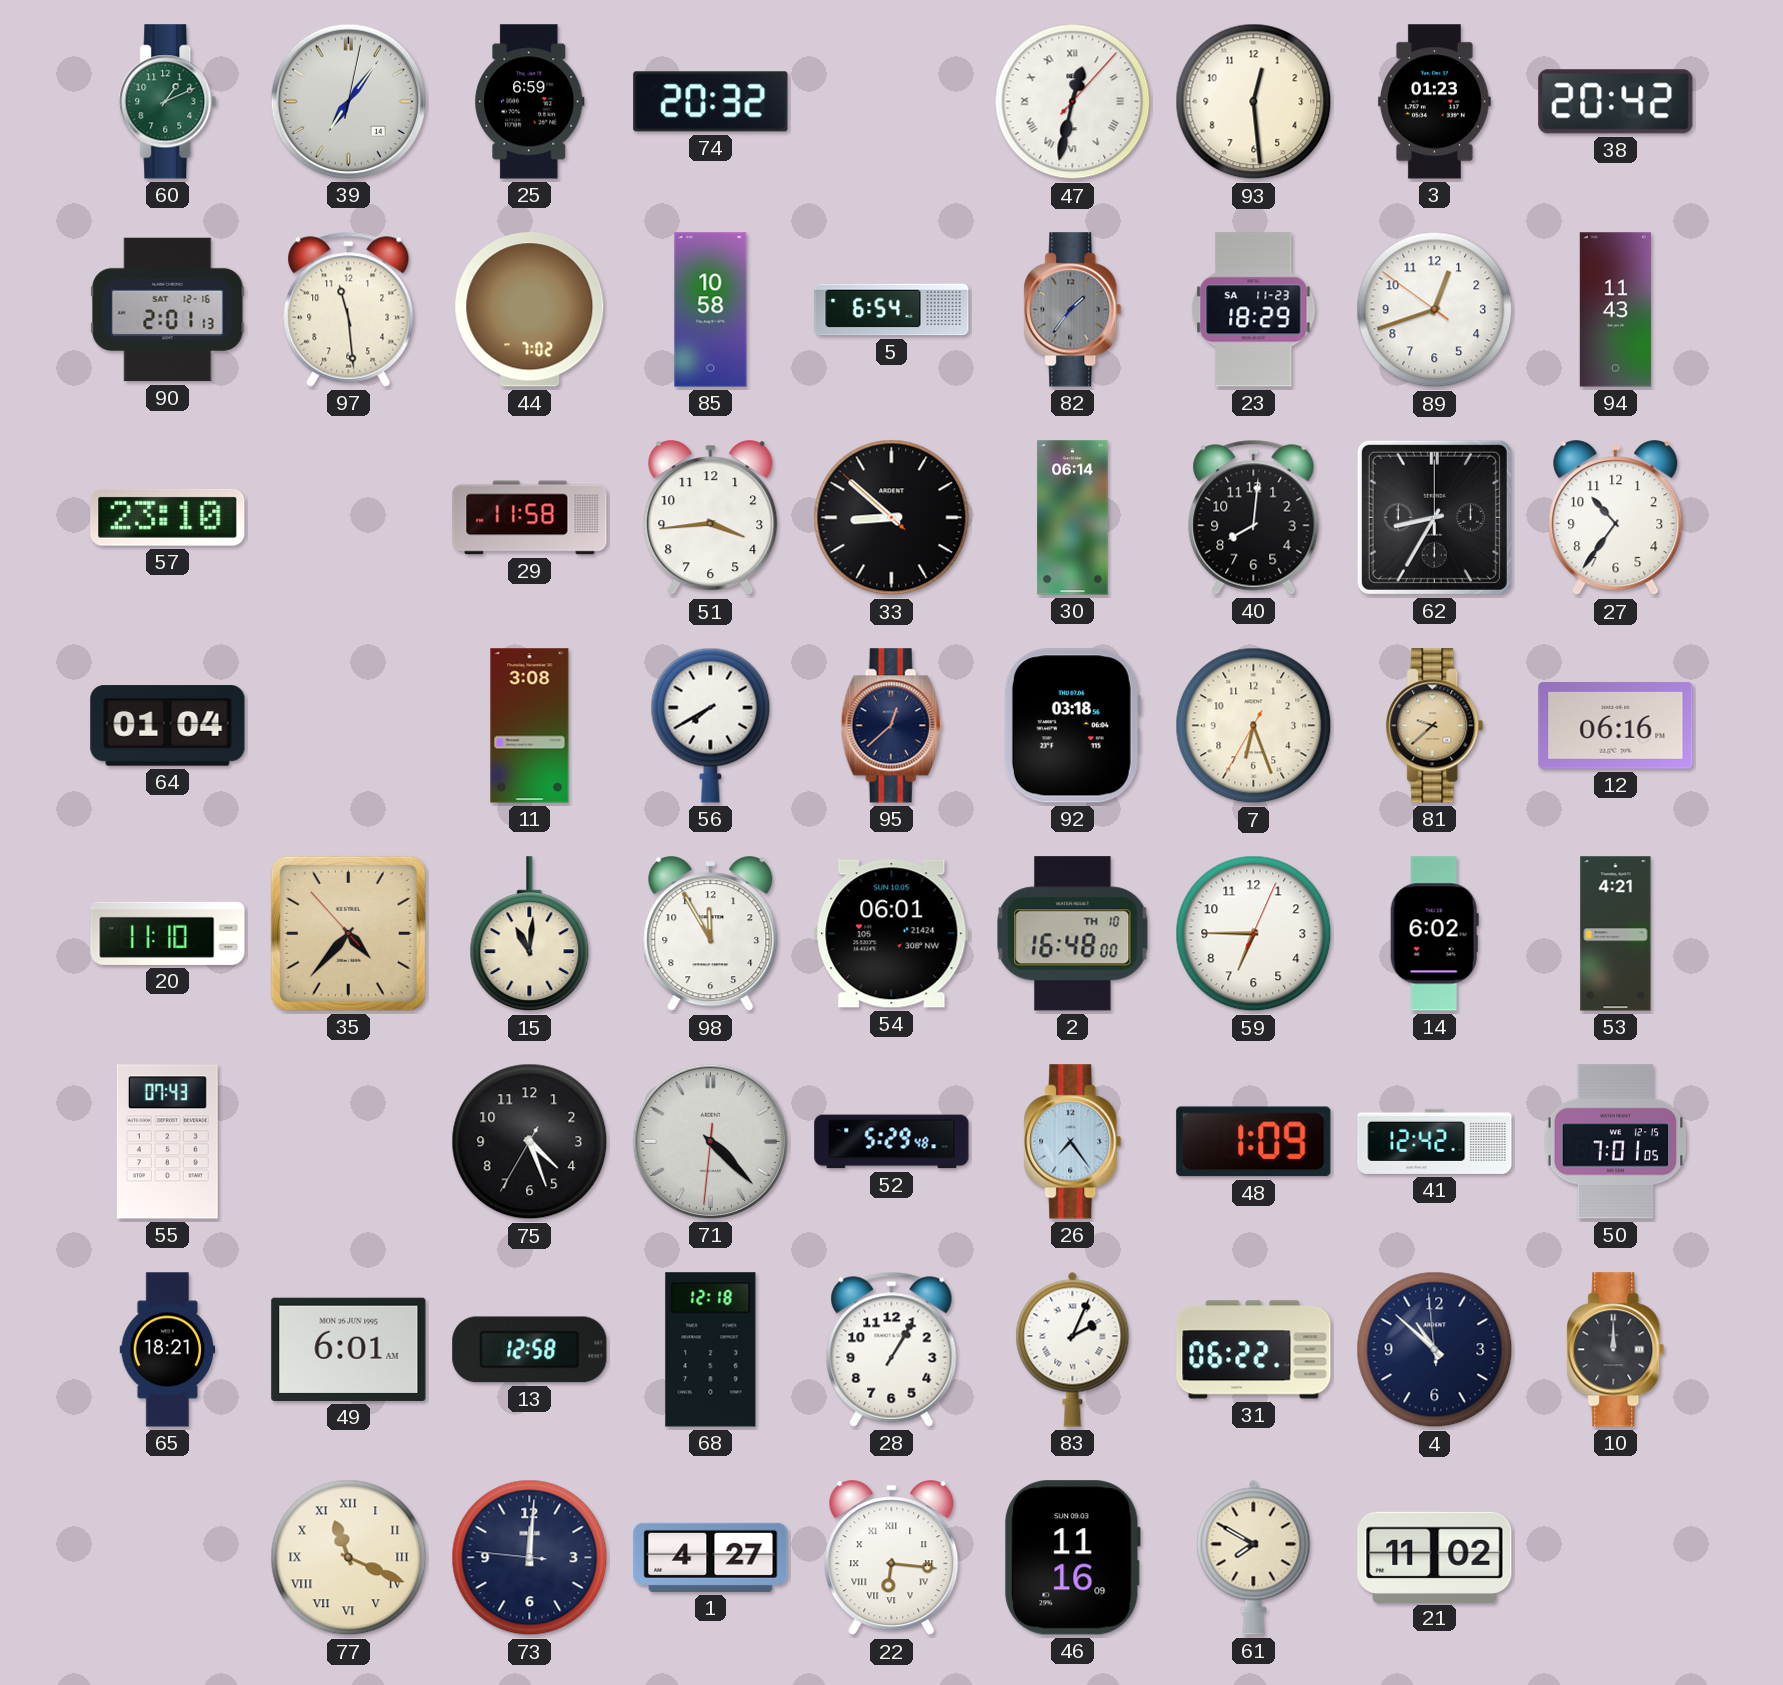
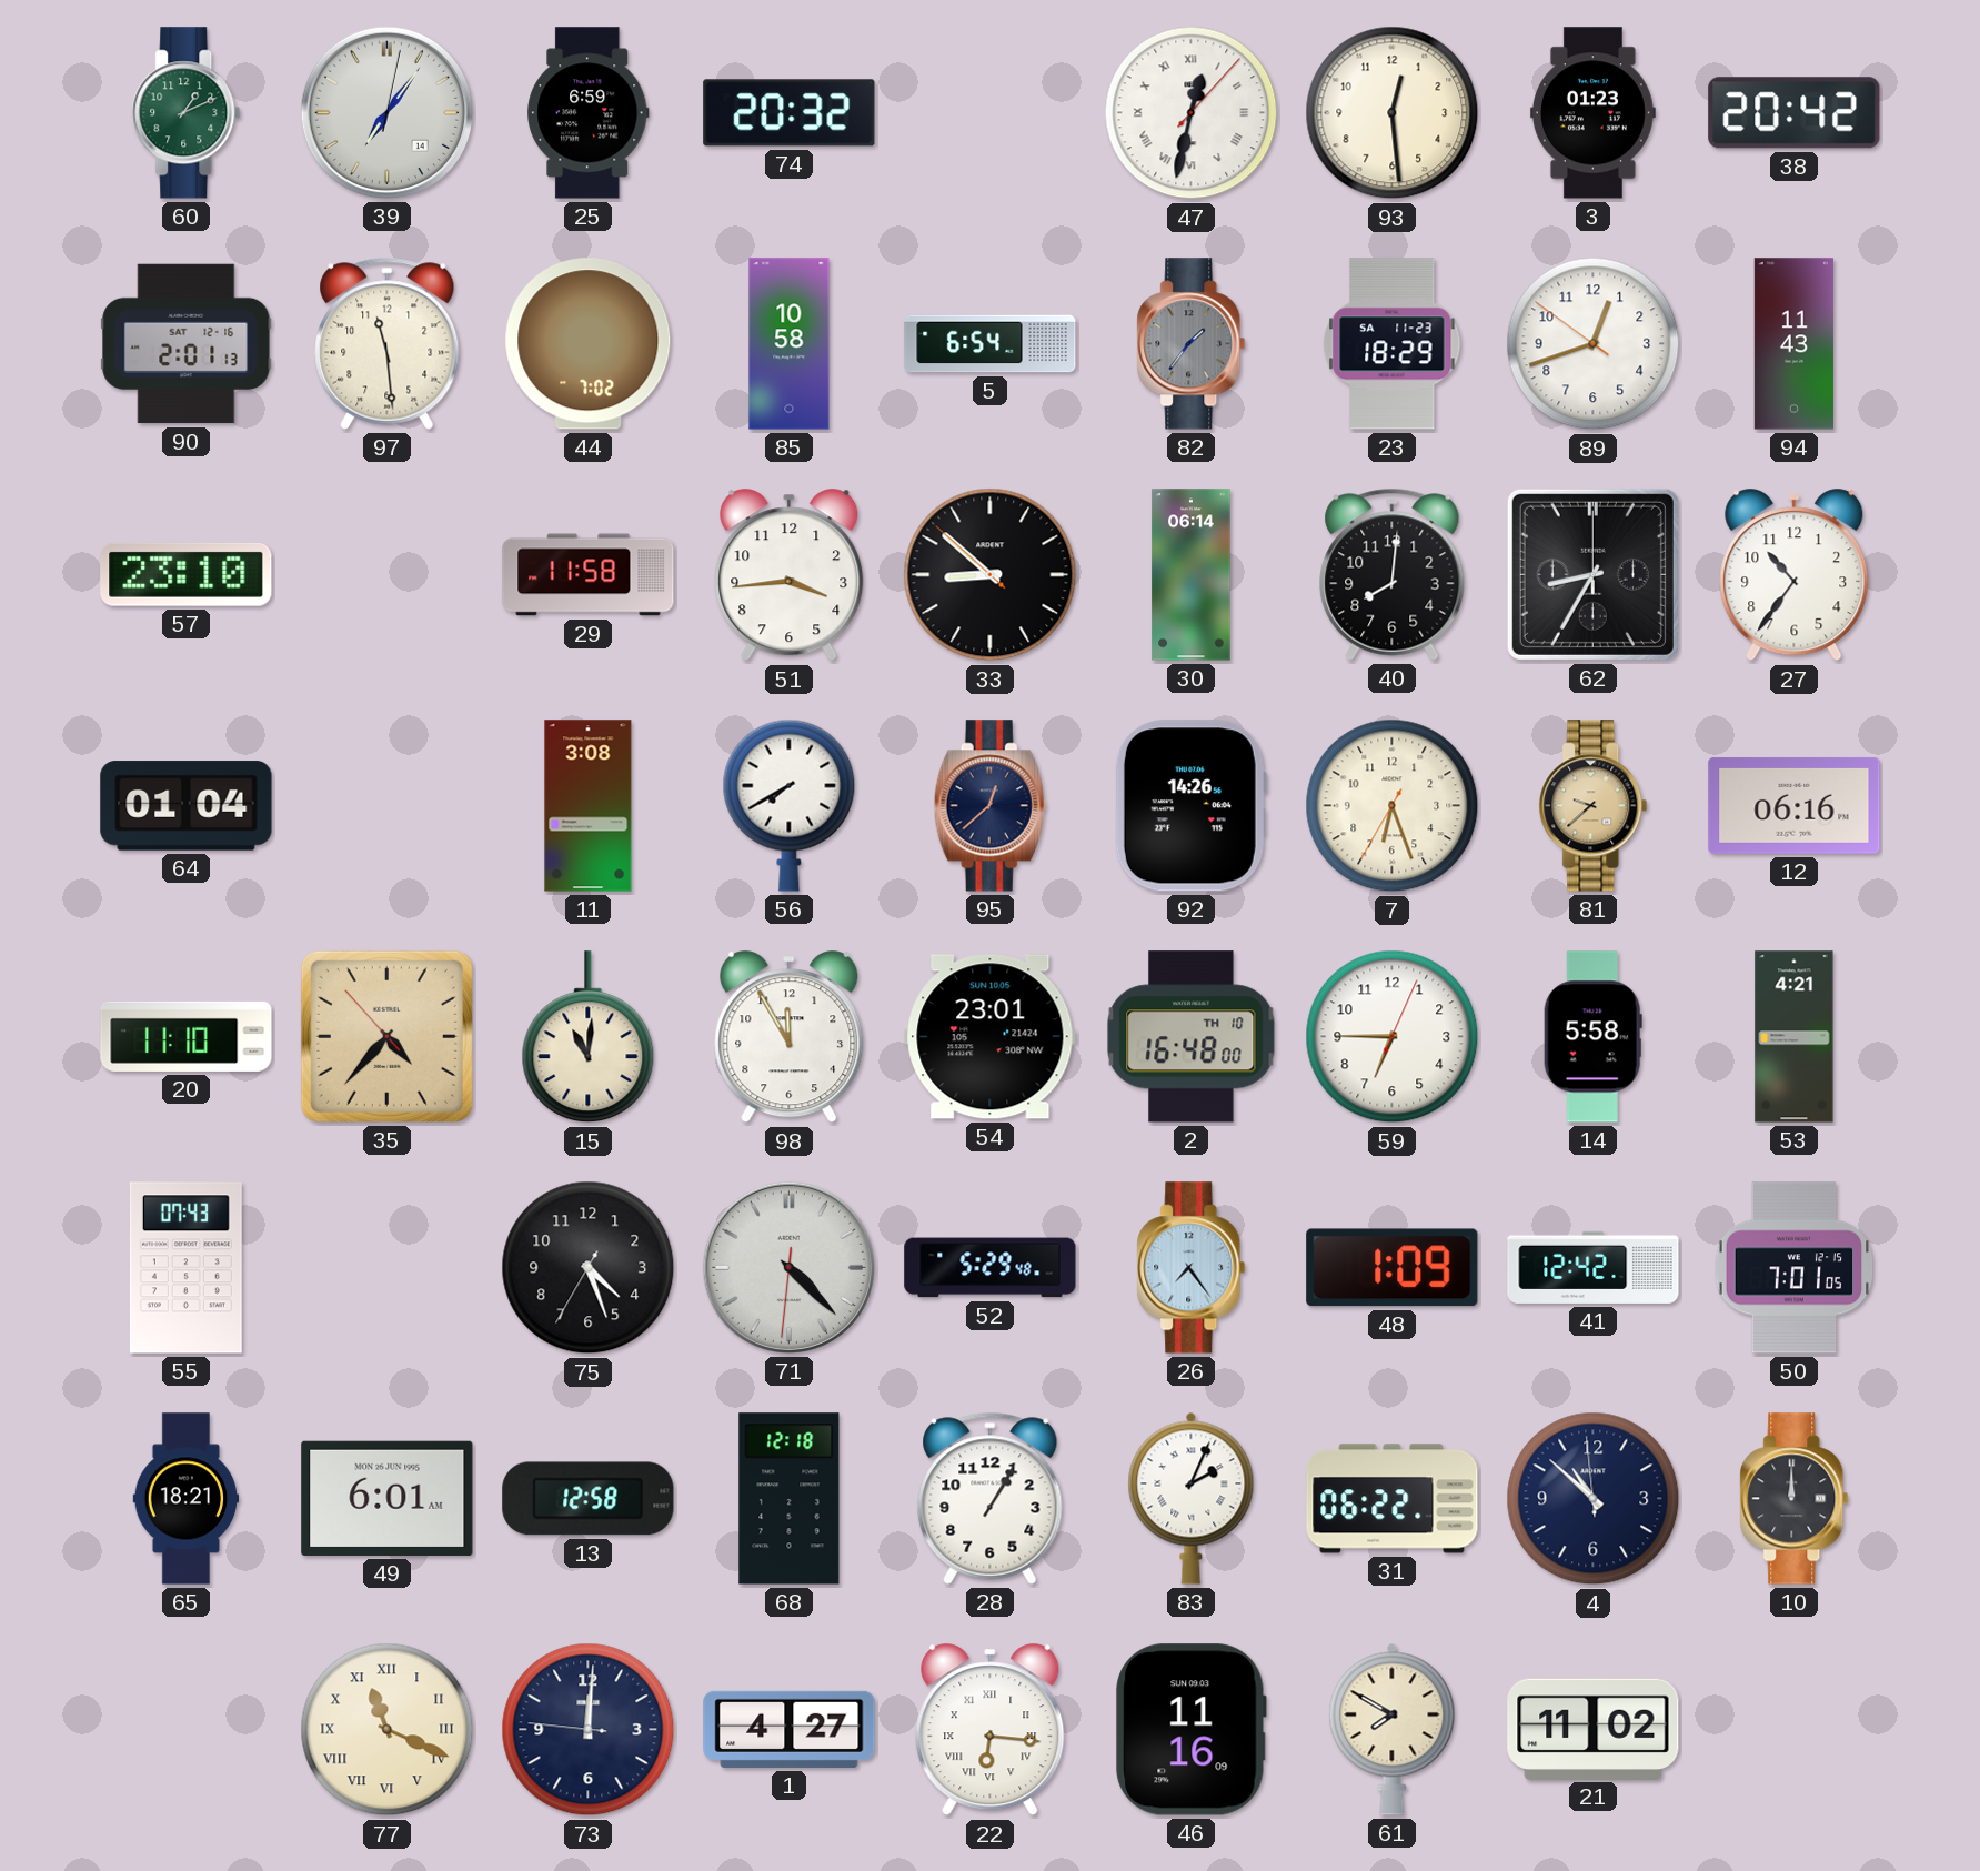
92: 03:18 -> 14:26
54: 06:01 -> 23:01
14: 6:02 -> 5:58
